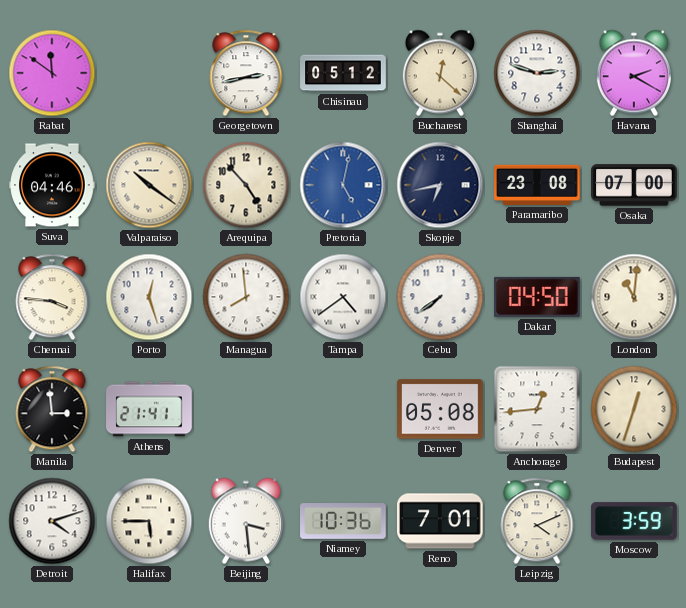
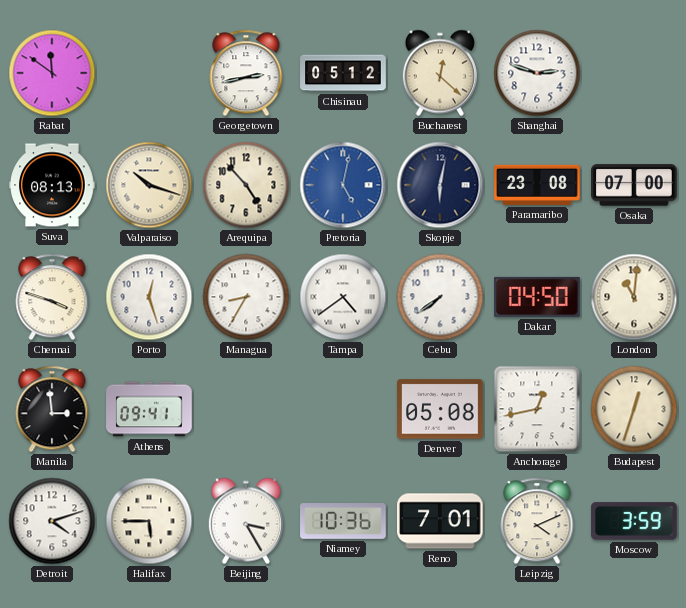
Havana: 2:20 -> none
Suva: 04:46 -> 08:13
Valparaiso: 10:21 -> 10:18
Skopje: 6:43 -> 6:02
Chennai: 3:46 -> 3:48
Managua: 7:59 -> 8:35
Athens: 21:41 -> 09:41
Anchorage: 12:44 -> 12:43
Beijing: 3:29 -> 3:25
